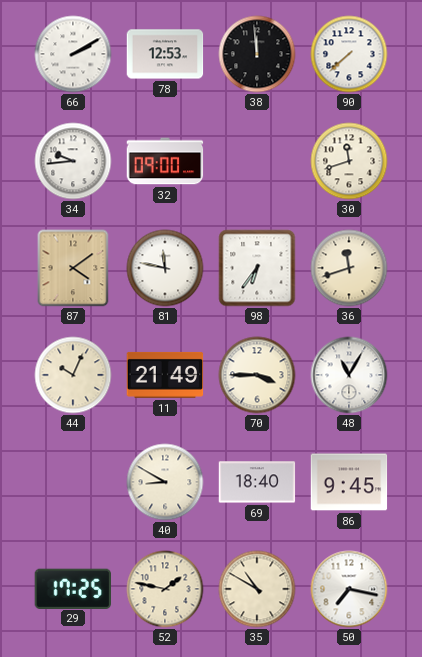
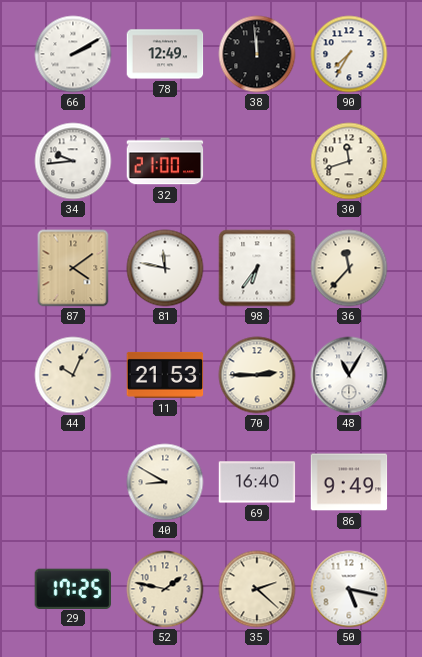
78: 12:53 -> 12:49
90: 7:38 -> 7:35
32: 09:00 -> 21:00
36: 11:42 -> 11:37
11: 21:49 -> 21:53
70: 3:45 -> 2:45
69: 18:40 -> 16:40
86: 9:45 -> 9:49
35: 10:50 -> 2:22
50: 7:17 -> 5:17
